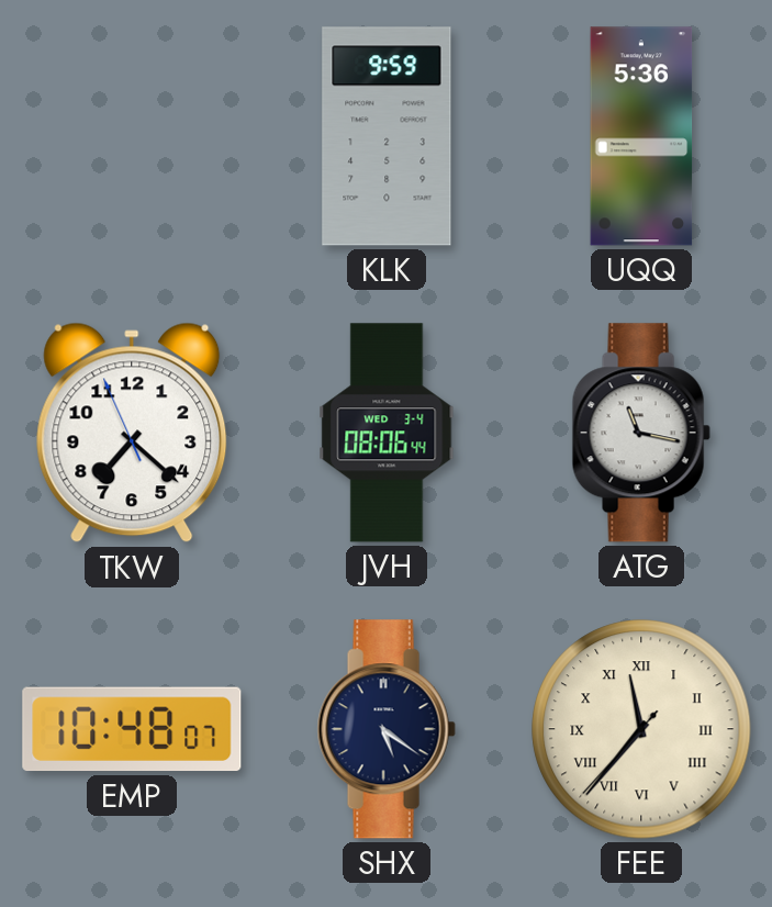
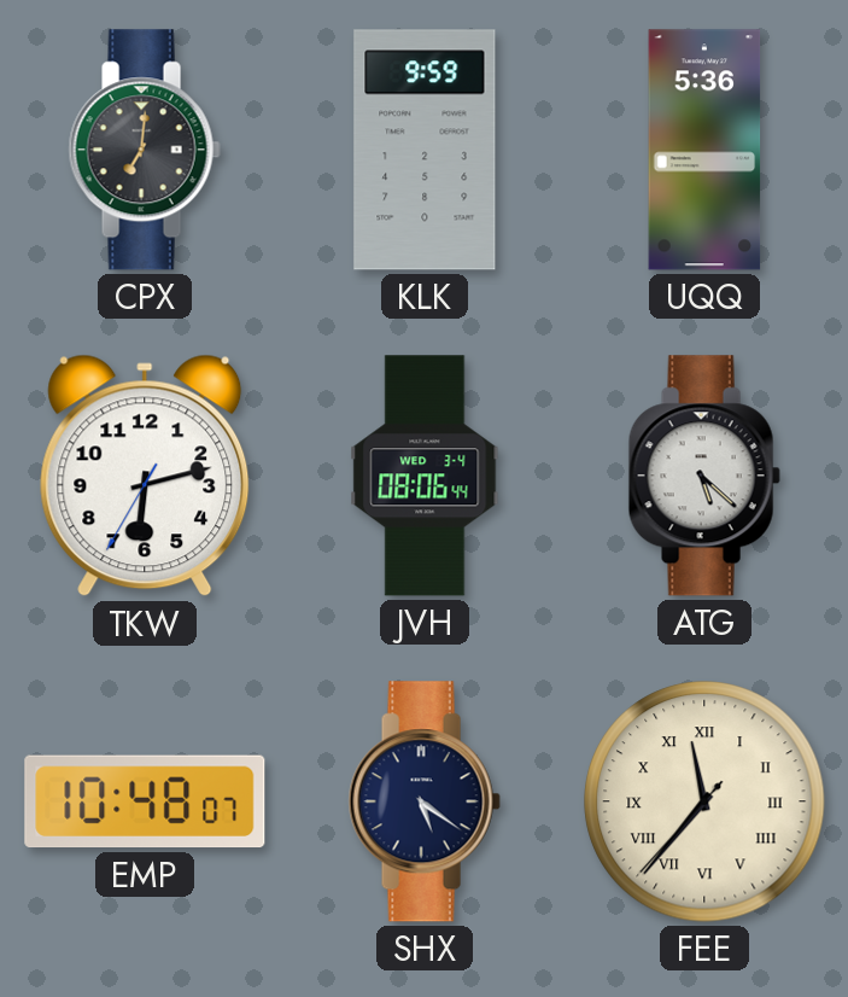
CPX: none -> 7:01
TKW: 7:21 -> 6:12
ATG: 11:17 -> 5:22
